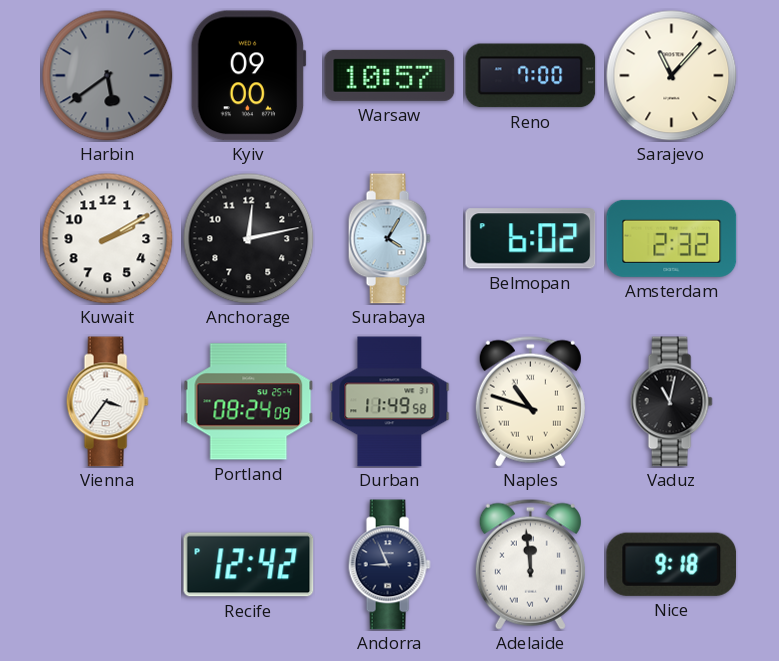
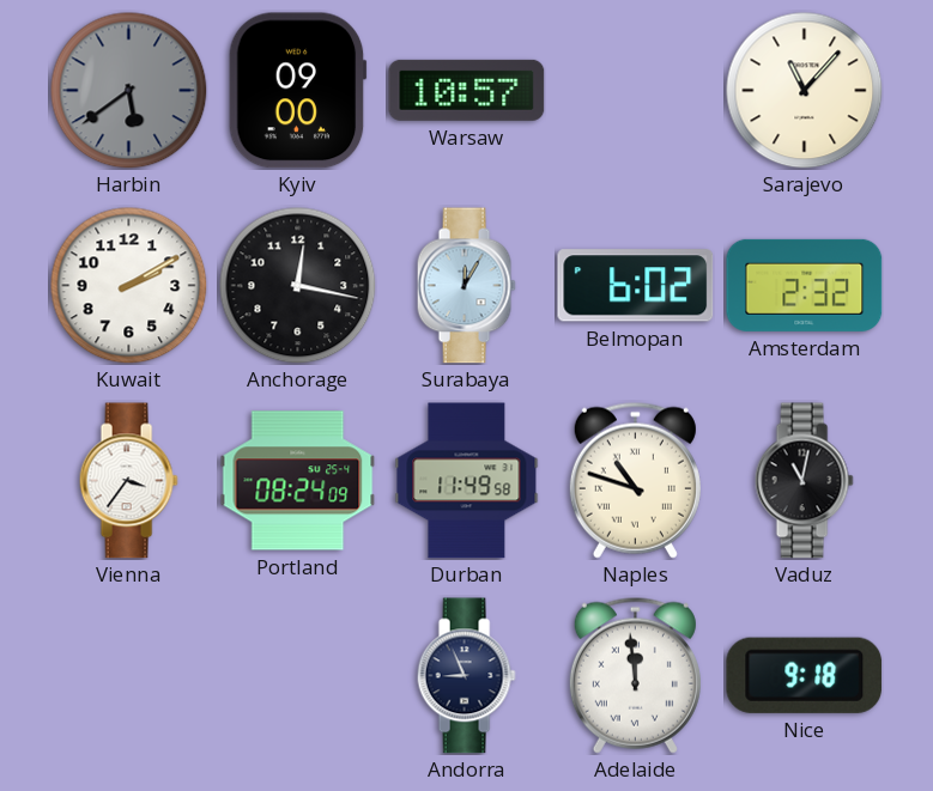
Reno: 7:00 -> none
Anchorage: 12:13 -> 12:17
Surabaya: 4:05 -> 12:05
Recife: 12:42 -> none
